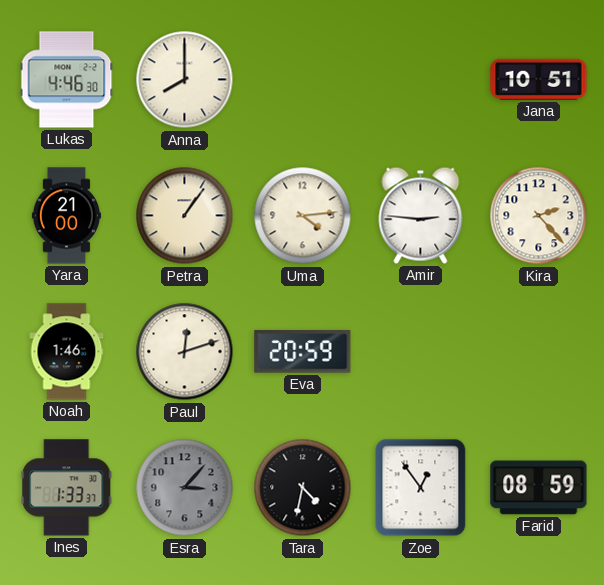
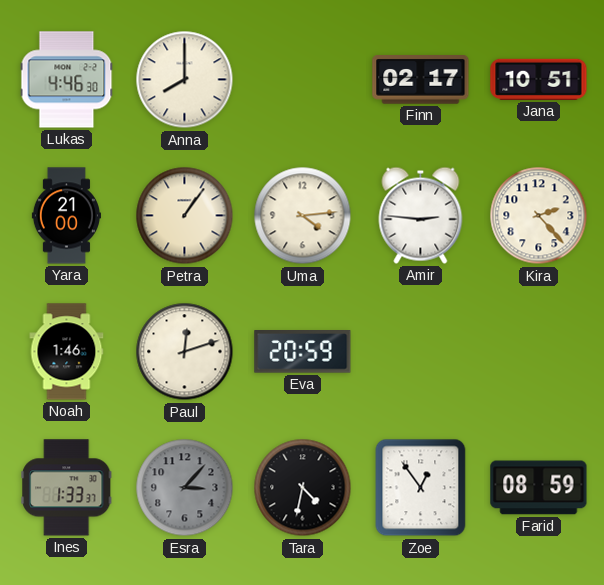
Finn: none -> 02:17
